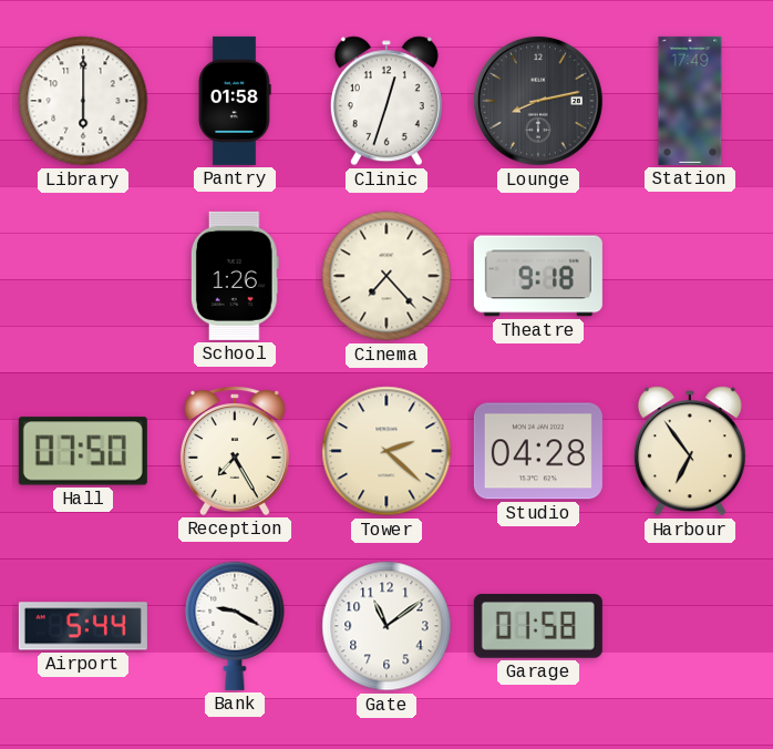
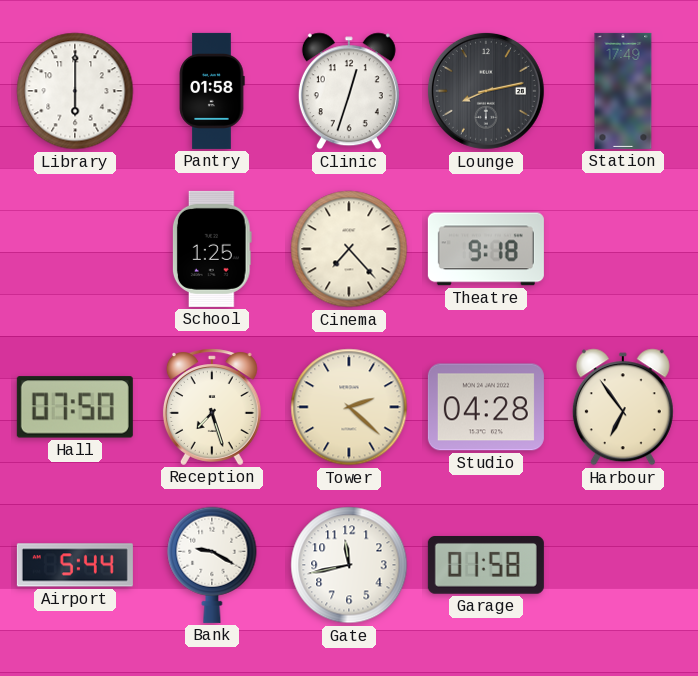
School: 1:26 -> 1:25
Reception: 7:25 -> 7:27
Gate: 11:09 -> 11:43
